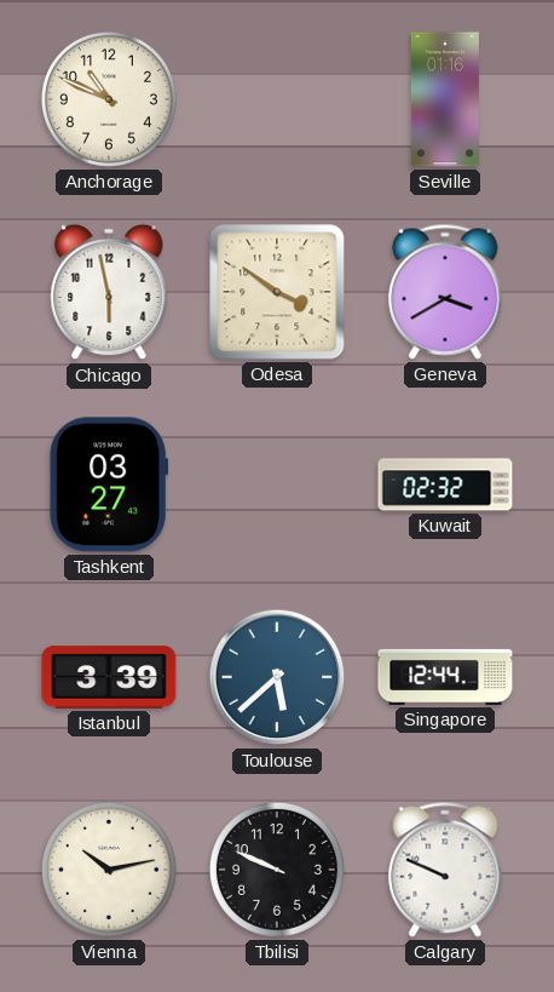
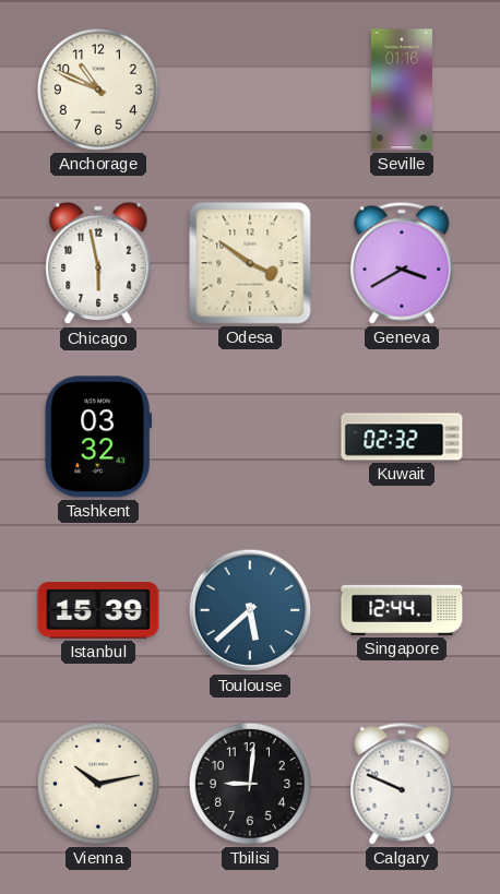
Tashkent: 03:27 -> 03:32
Istanbul: 3:39 -> 15:39
Tbilisi: 9:49 -> 9:01
